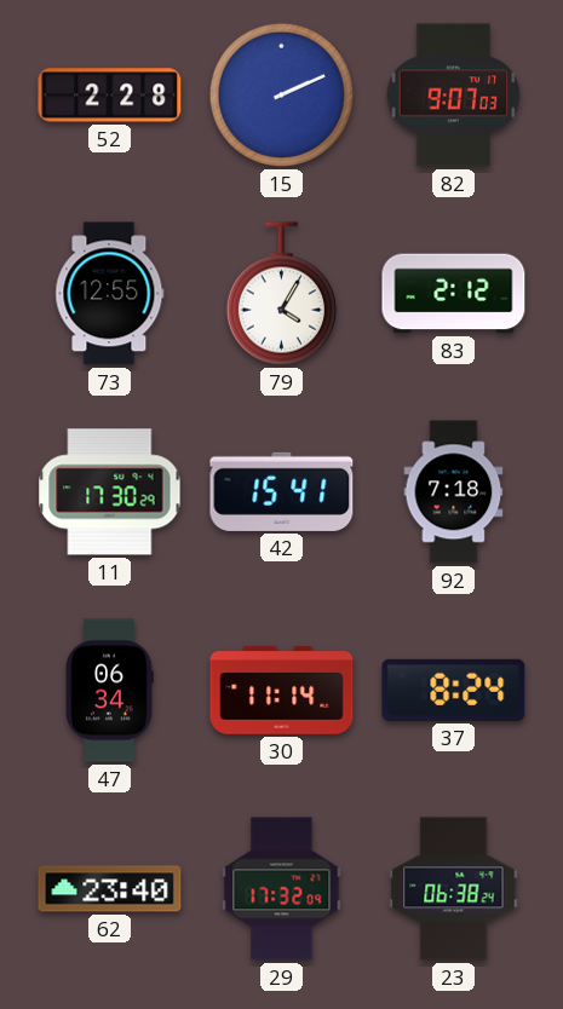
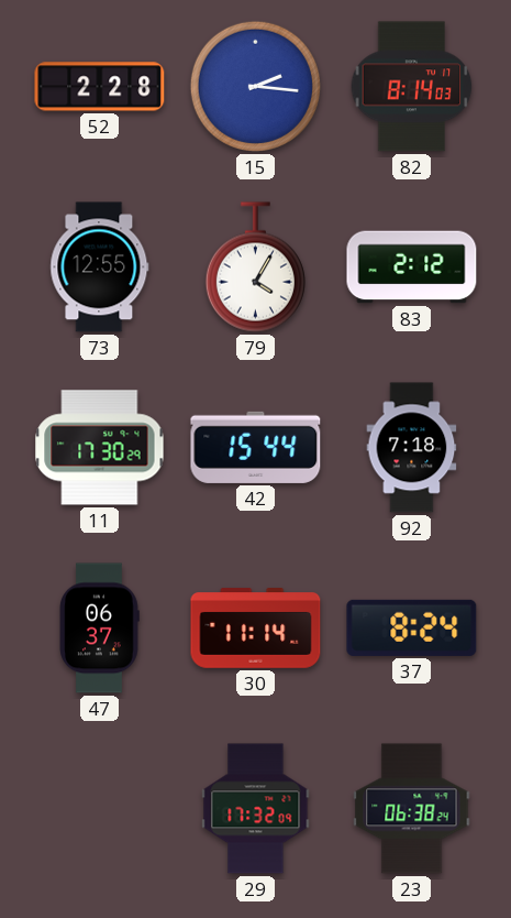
15: 2:11 -> 2:16
82: 9:07 -> 8:14
42: 15:41 -> 15:44
47: 06:34 -> 06:37
62: 23:40 -> none
